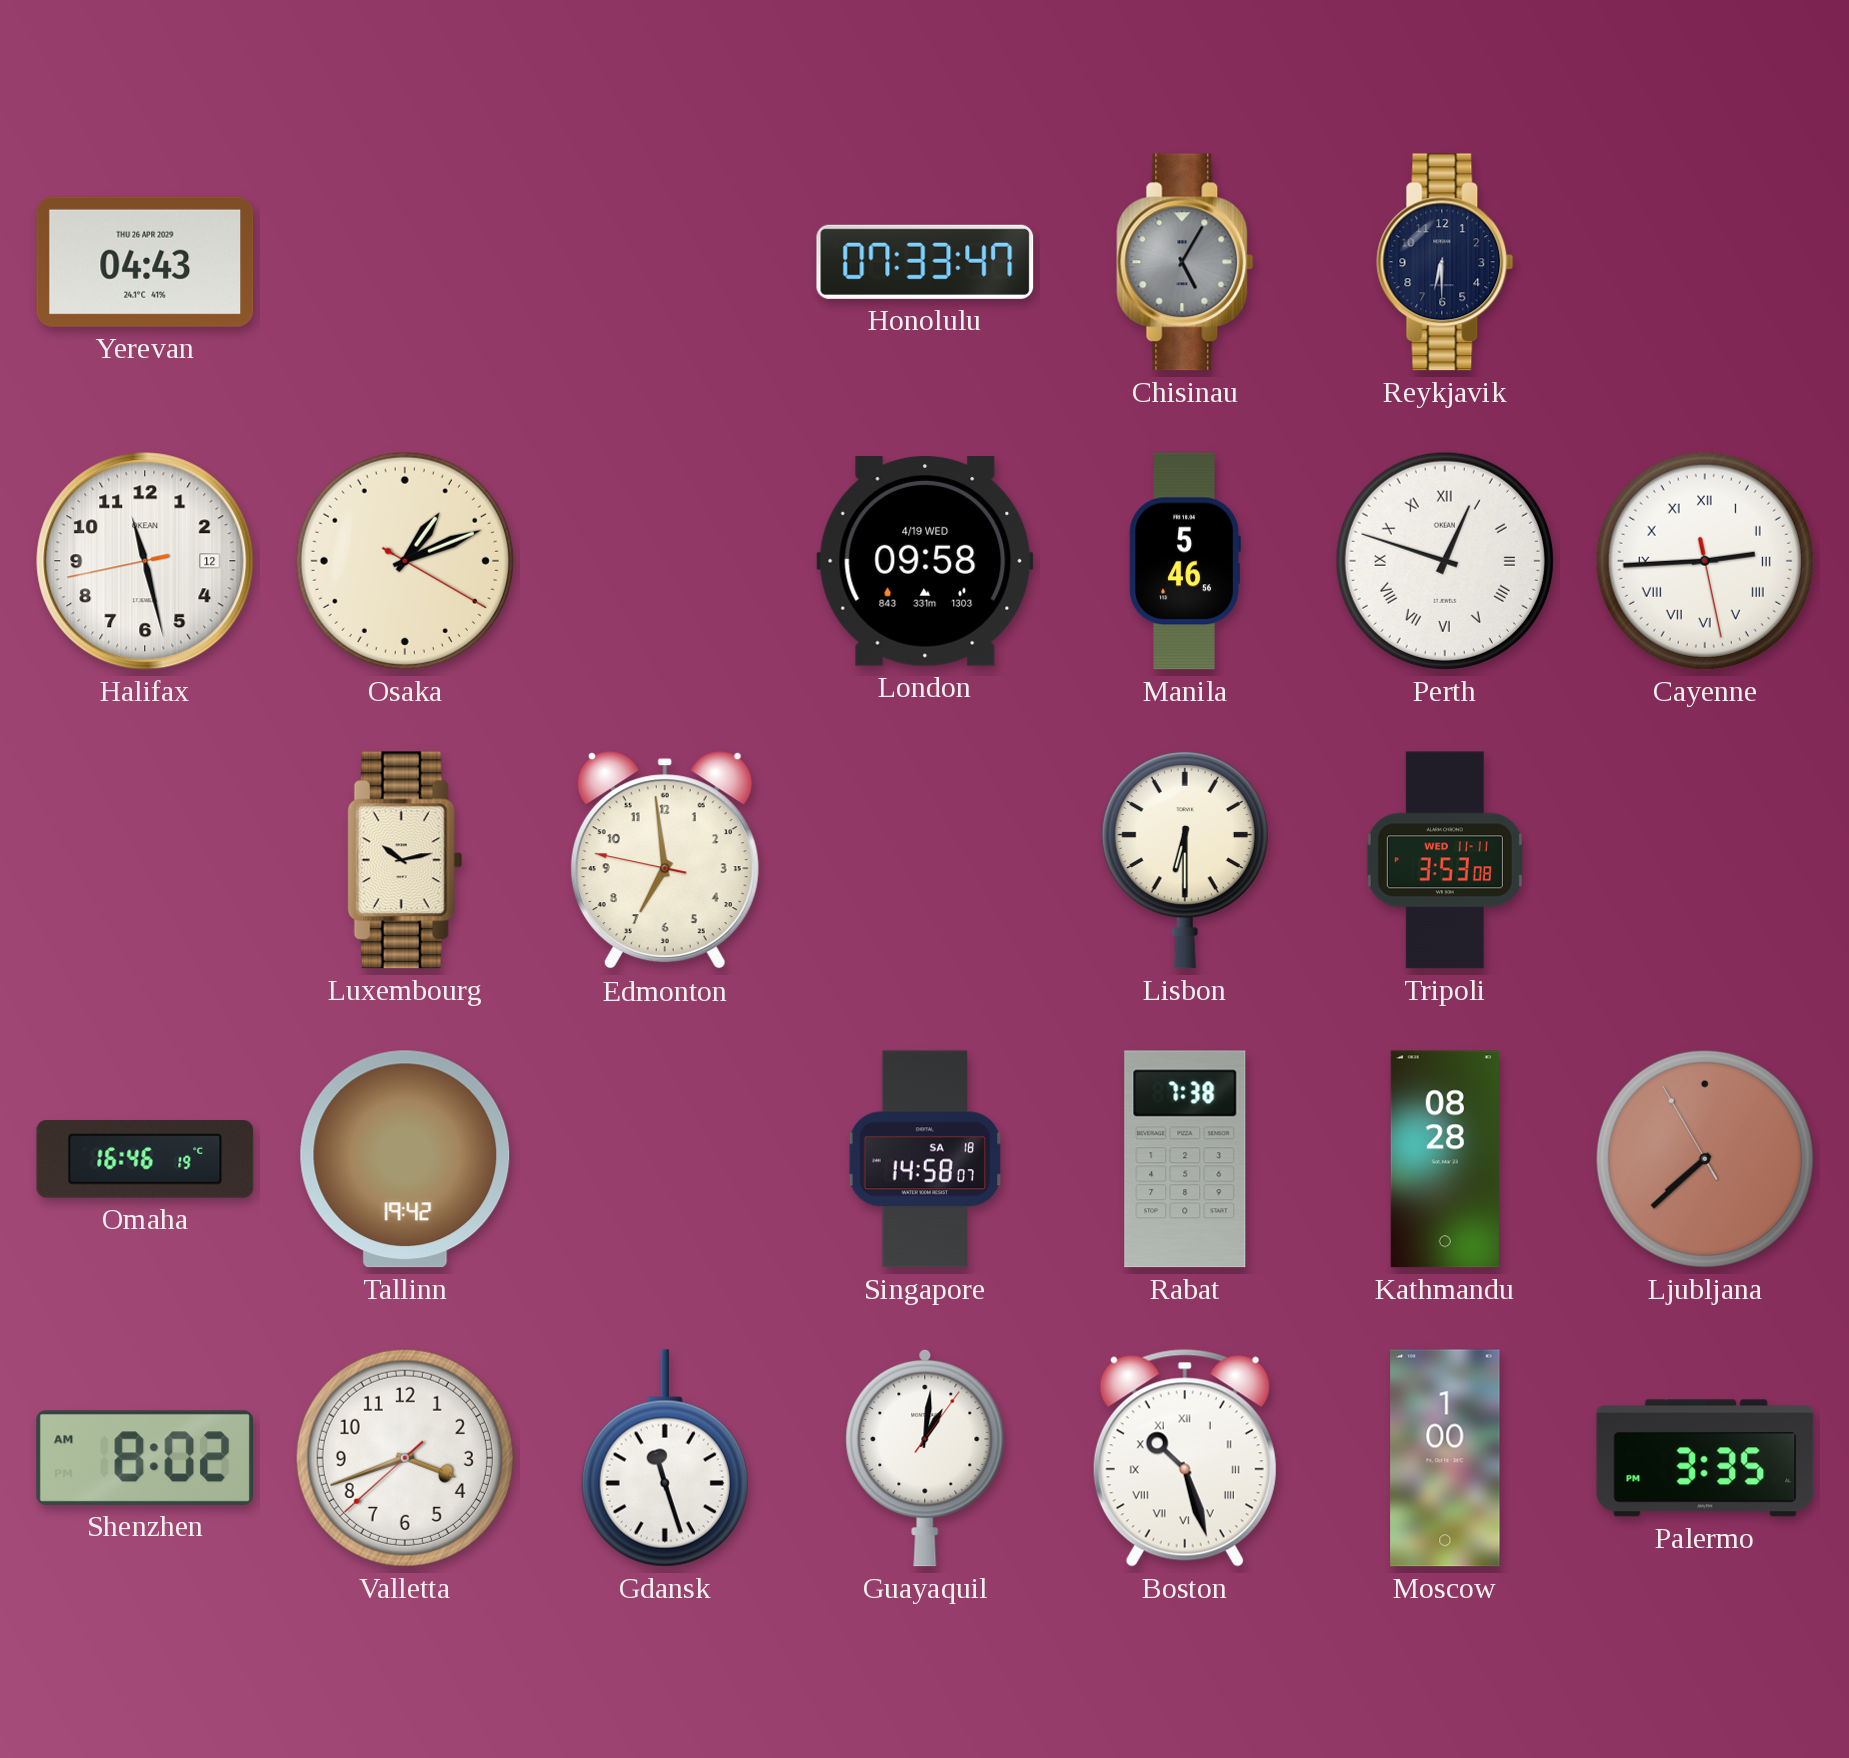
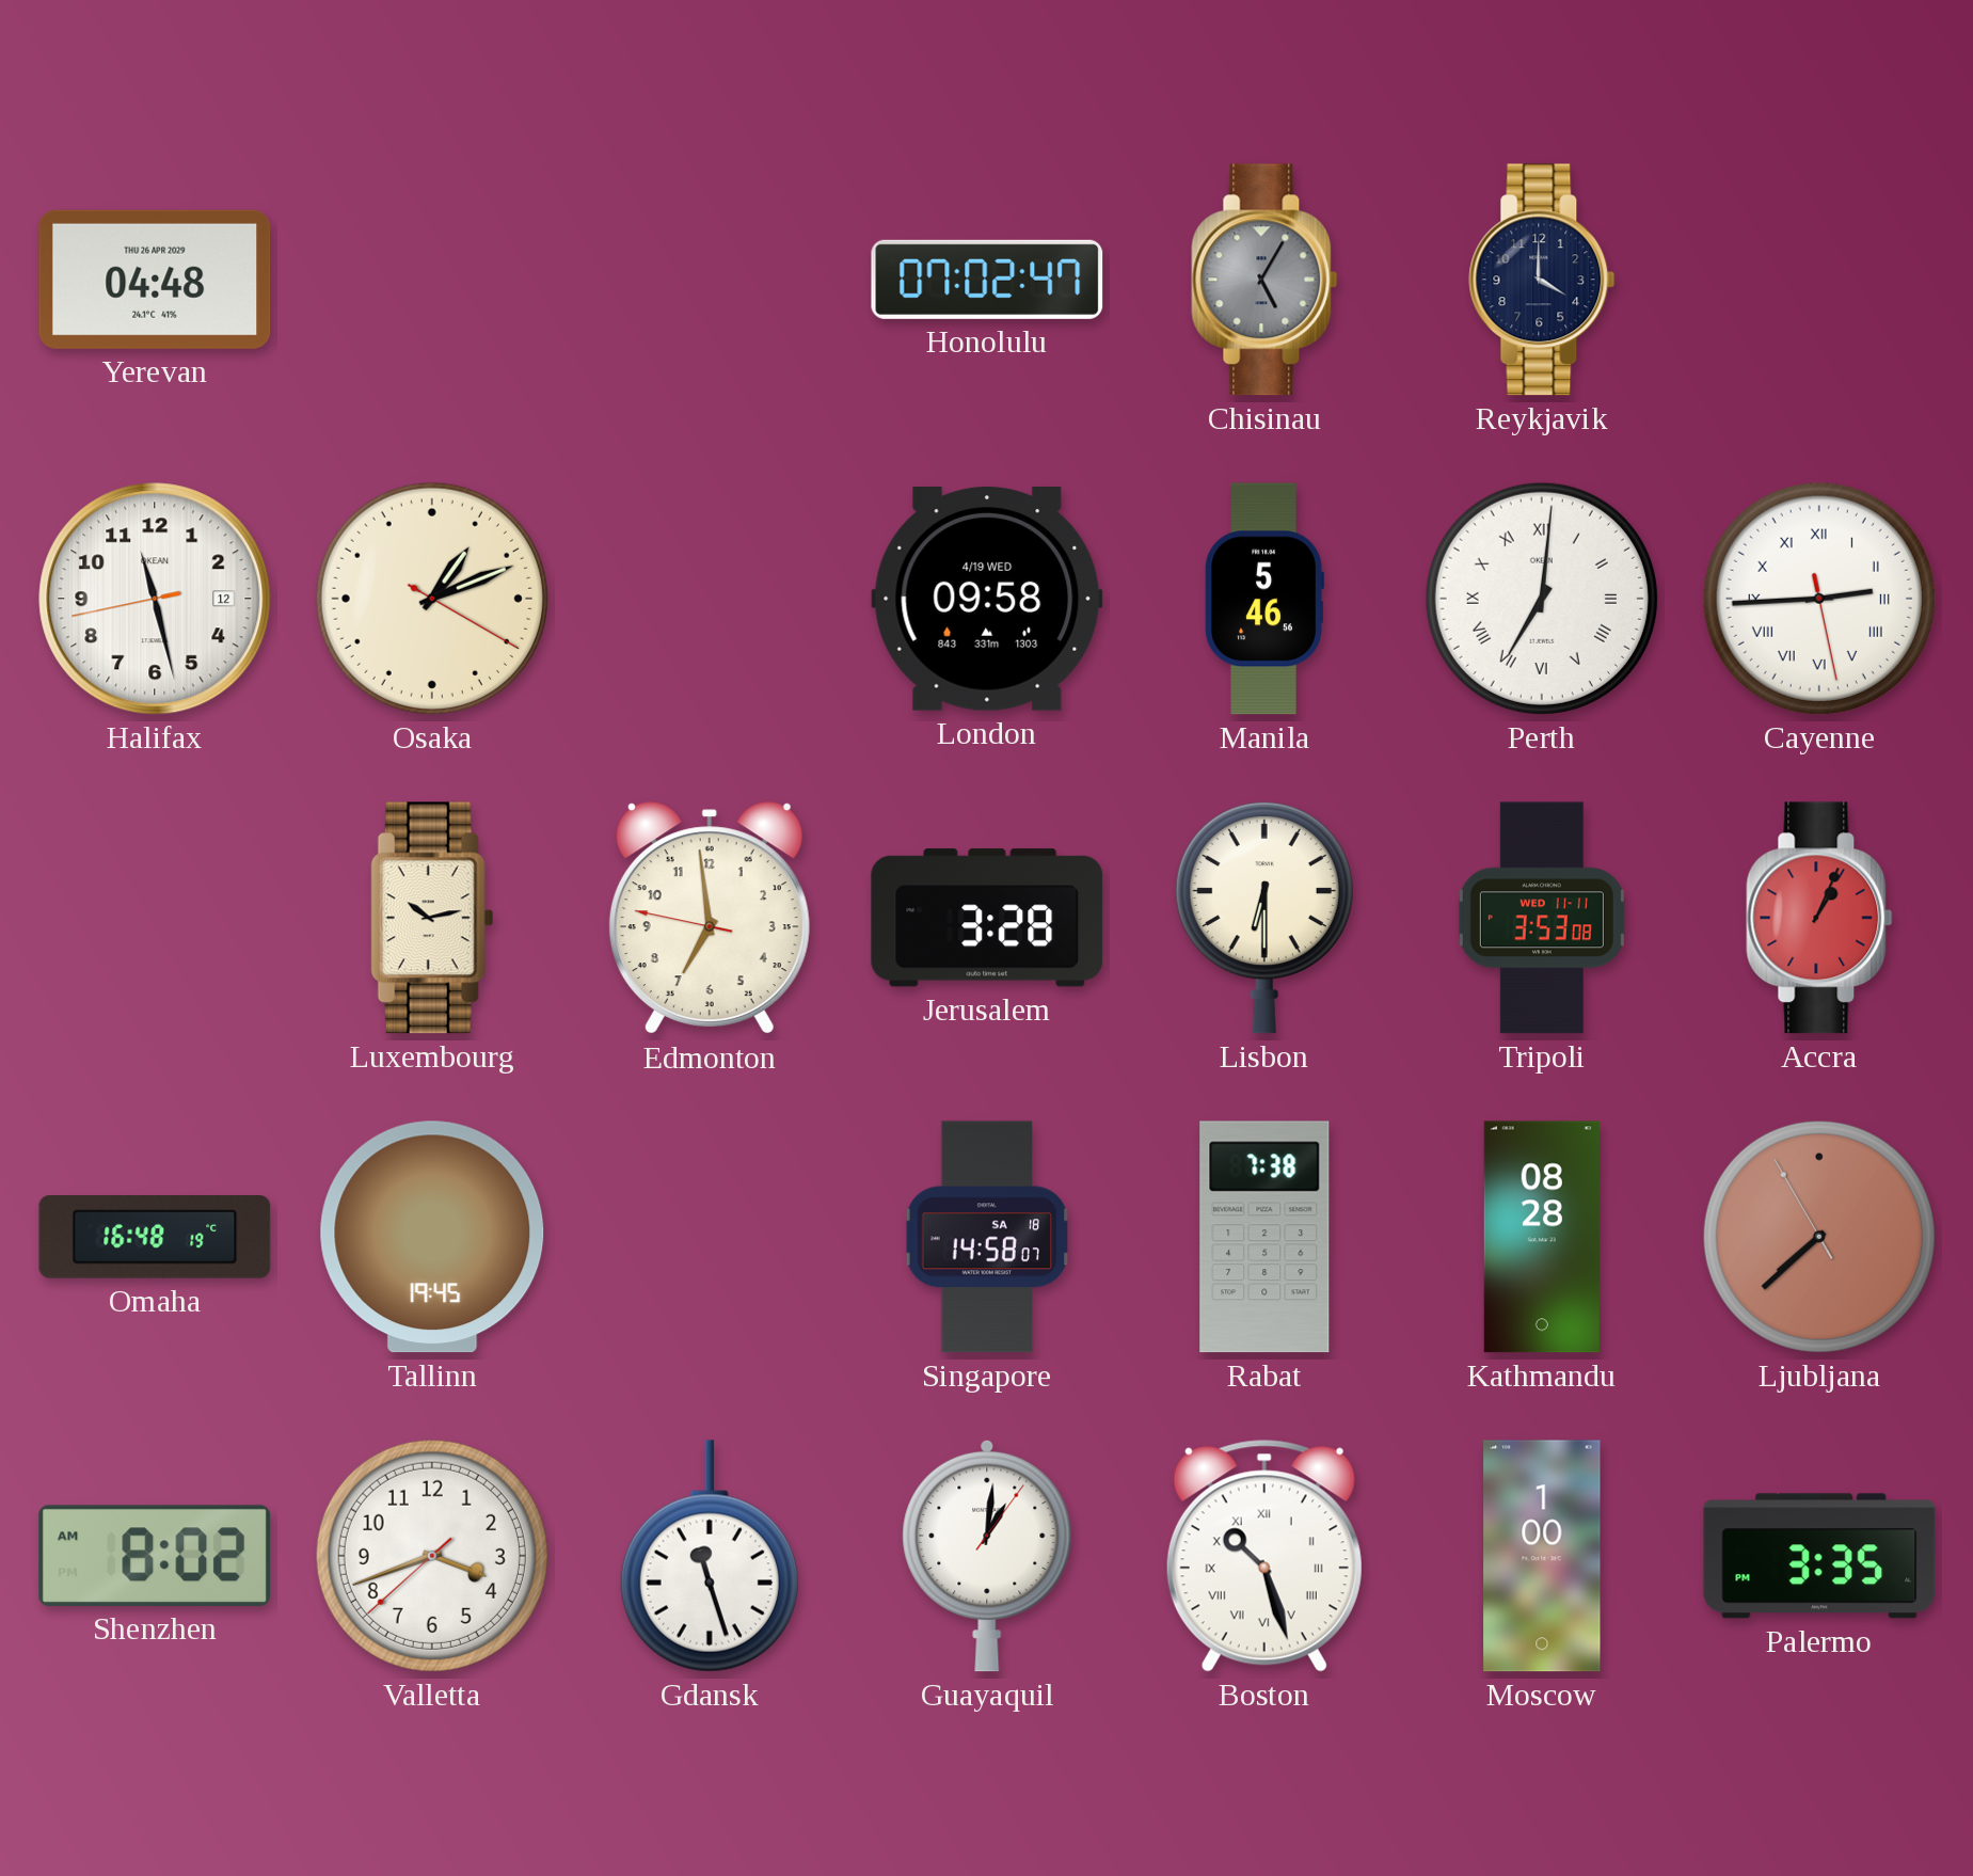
Yerevan: 04:43 -> 04:48
Honolulu: 07:33 -> 07:02
Reykjavik: 6:30 -> 4:00
Perth: 12:48 -> 7:01
Jerusalem: none -> 3:28
Accra: none -> 1:04
Omaha: 16:46 -> 16:48
Tallinn: 19:42 -> 19:45
